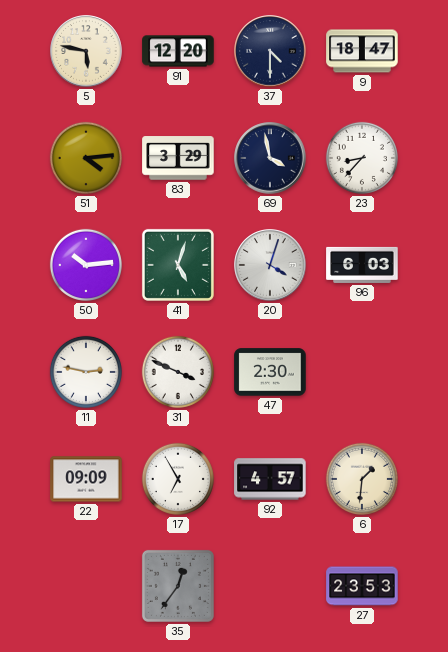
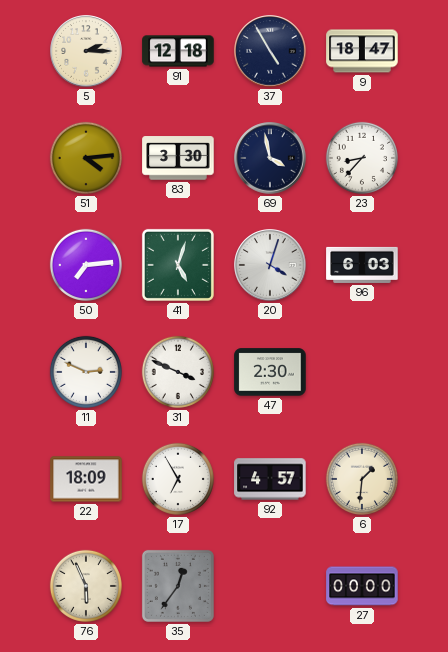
5: 5:47 -> 2:15
91: 12:20 -> 12:18
37: 4:30 -> 4:55
83: 3:29 -> 3:30
50: 10:14 -> 7:14
11: 2:47 -> 2:49
22: 09:09 -> 18:09
76: none -> 5:56
27: 23:53 -> 00:00
